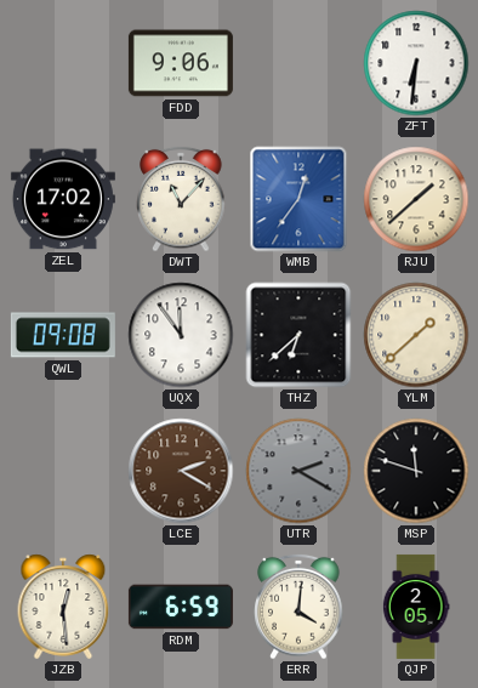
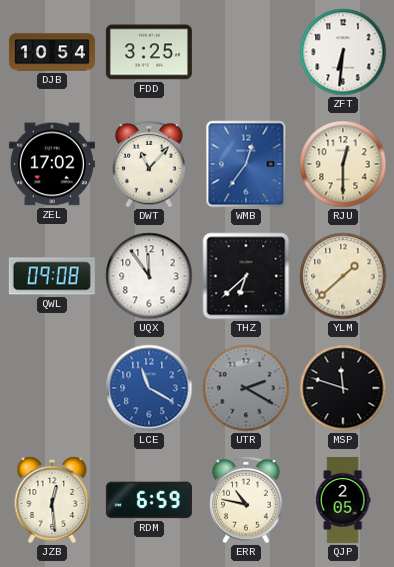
DJB: none -> 10:54
FDD: 9:06 -> 3:25
RJU: 1:38 -> 12:30
LCE: 2:20 -> 11:20
LCE dial: brown -> blue
ERR: 4:01 -> 10:47
